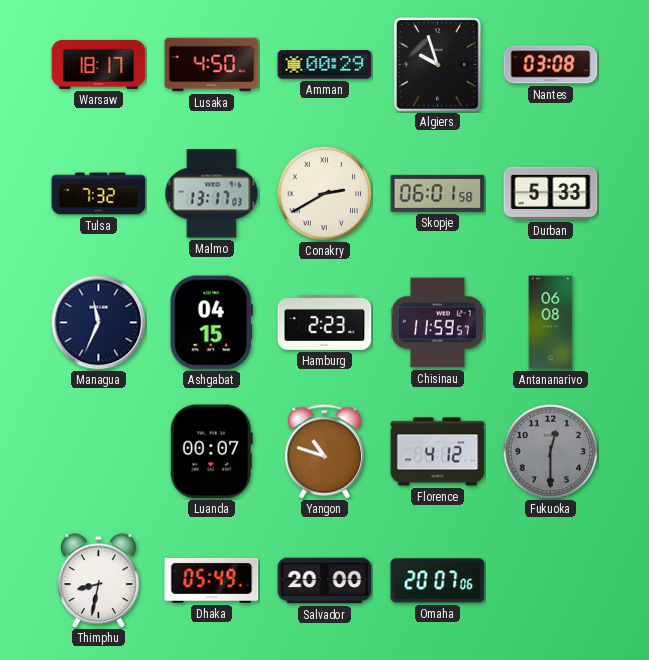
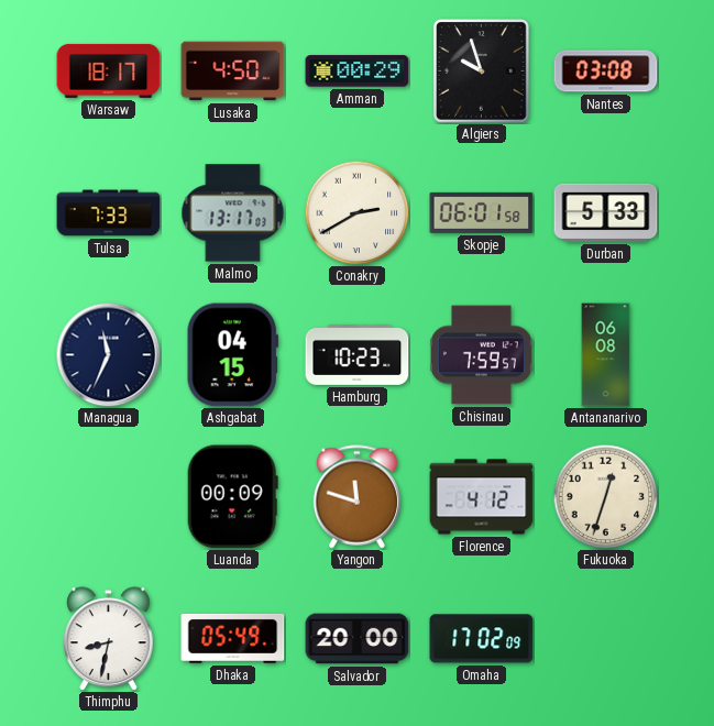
Tulsa: 7:32 -> 7:33
Hamburg: 2:23 -> 10:23
Chisinau: 11:59 -> 7:59
Luanda: 00:07 -> 00:09
Yangon: 10:48 -> 11:48
Fukuoka: 12:30 -> 12:33
Fukuoka dial: grey -> cream
Omaha: 20:07 -> 17:02
